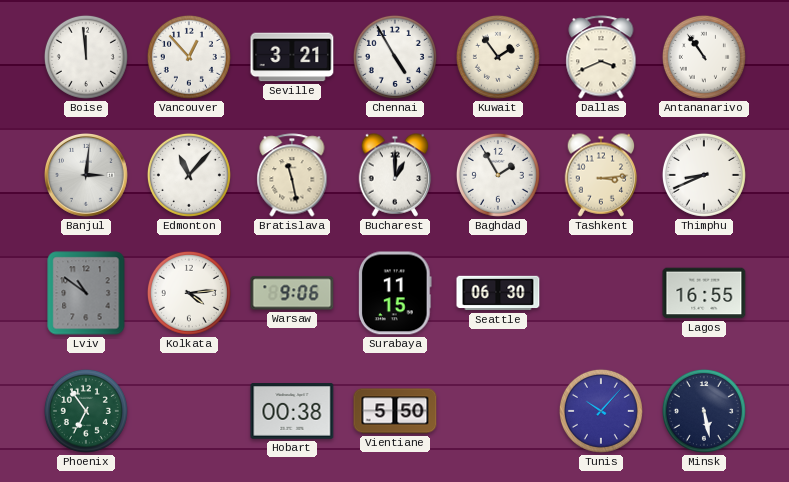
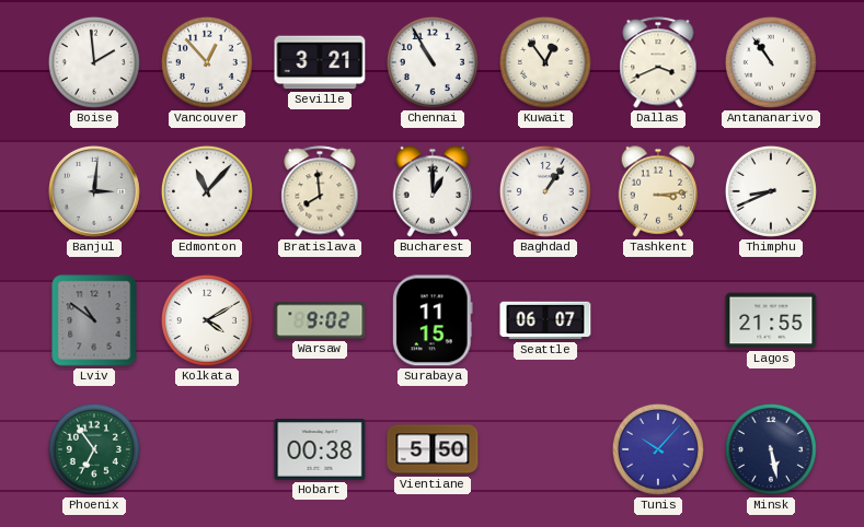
Boise: 11:59 -> 1:59
Chennai: 4:55 -> 10:55
Kuwait: 1:54 -> 12:54
Bratislava: 11:28 -> 7:59
Baghdad: 1:55 -> 1:06
Kolkata: 4:14 -> 4:10
Warsaw: 9:06 -> 9:02
Seattle: 06:30 -> 06:07
Lagos: 16:55 -> 21:55
